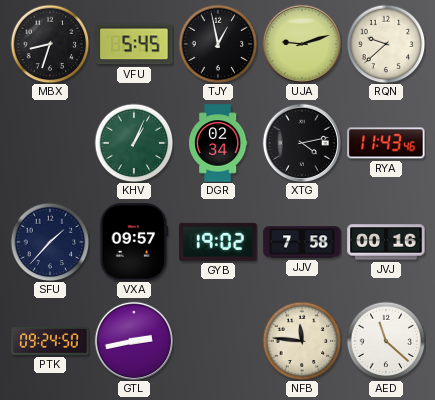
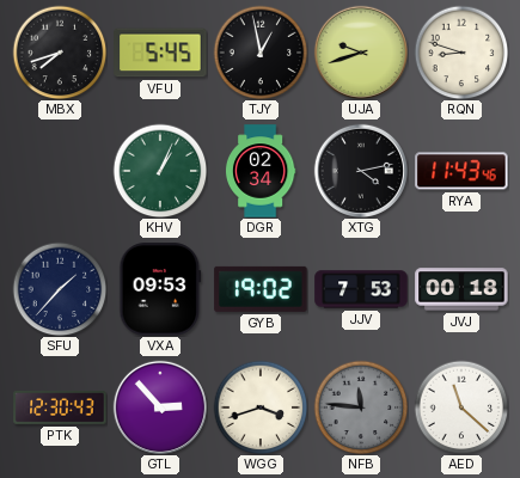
MBX: 8:33 -> 7:42
UJA: 9:12 -> 9:42
RQN: 9:38 -> 8:48
VXA: 09:57 -> 09:53
JJV: 7:58 -> 7:53
JVJ: 00:16 -> 00:18
PTK: 09:24 -> 12:30
GTL: 2:43 -> 2:53
WGG: none -> 3:42
NFB dial: cream -> grey
